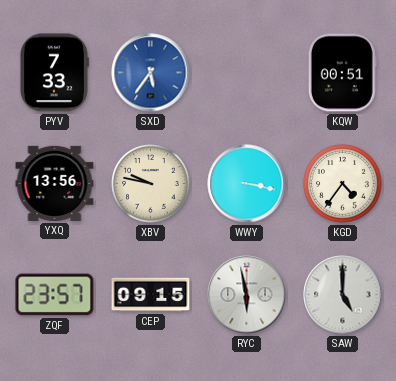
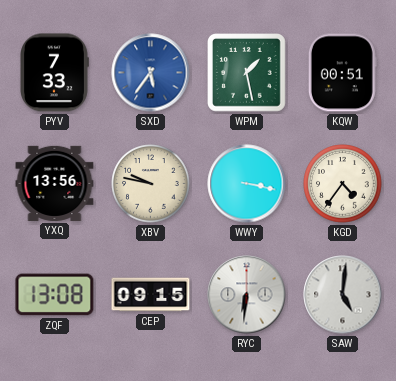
WPM: none -> 1:28
ZQF: 23:57 -> 13:08
RYC: 5:58 -> 6:31
SAW: 5:00 -> 5:01
